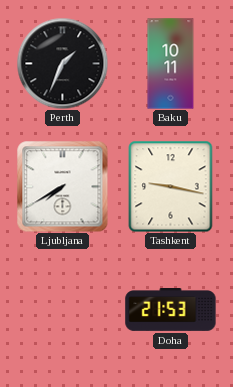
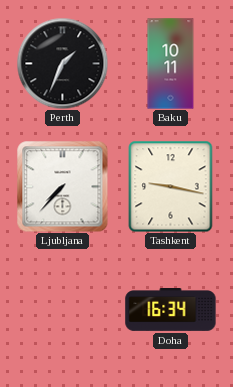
Ljubljana: 7:40 -> 7:37
Doha: 21:53 -> 16:34
